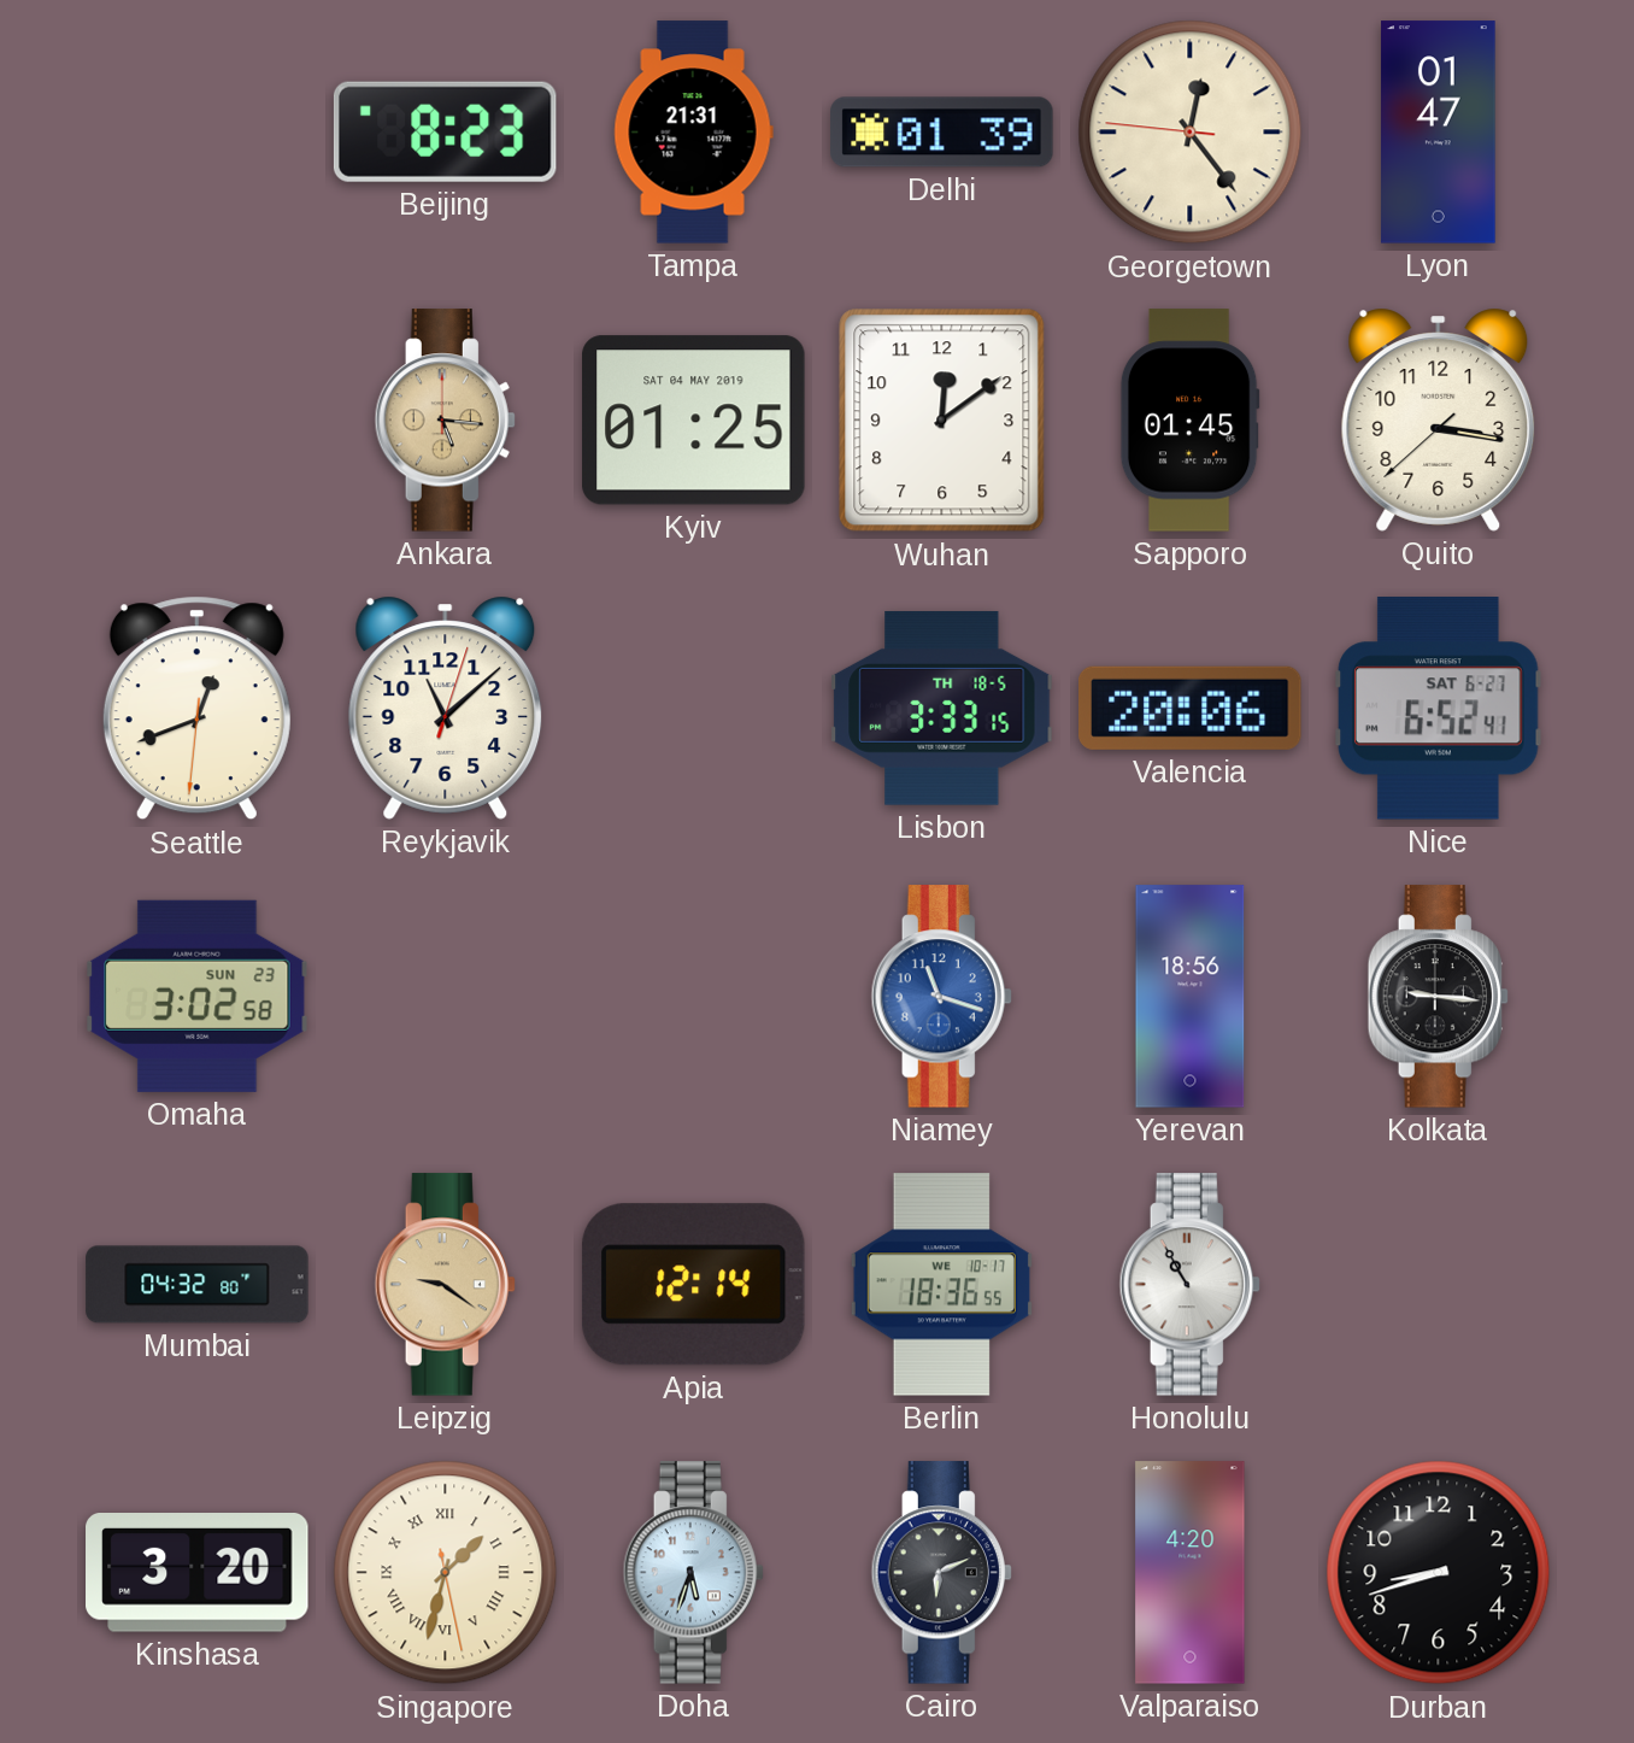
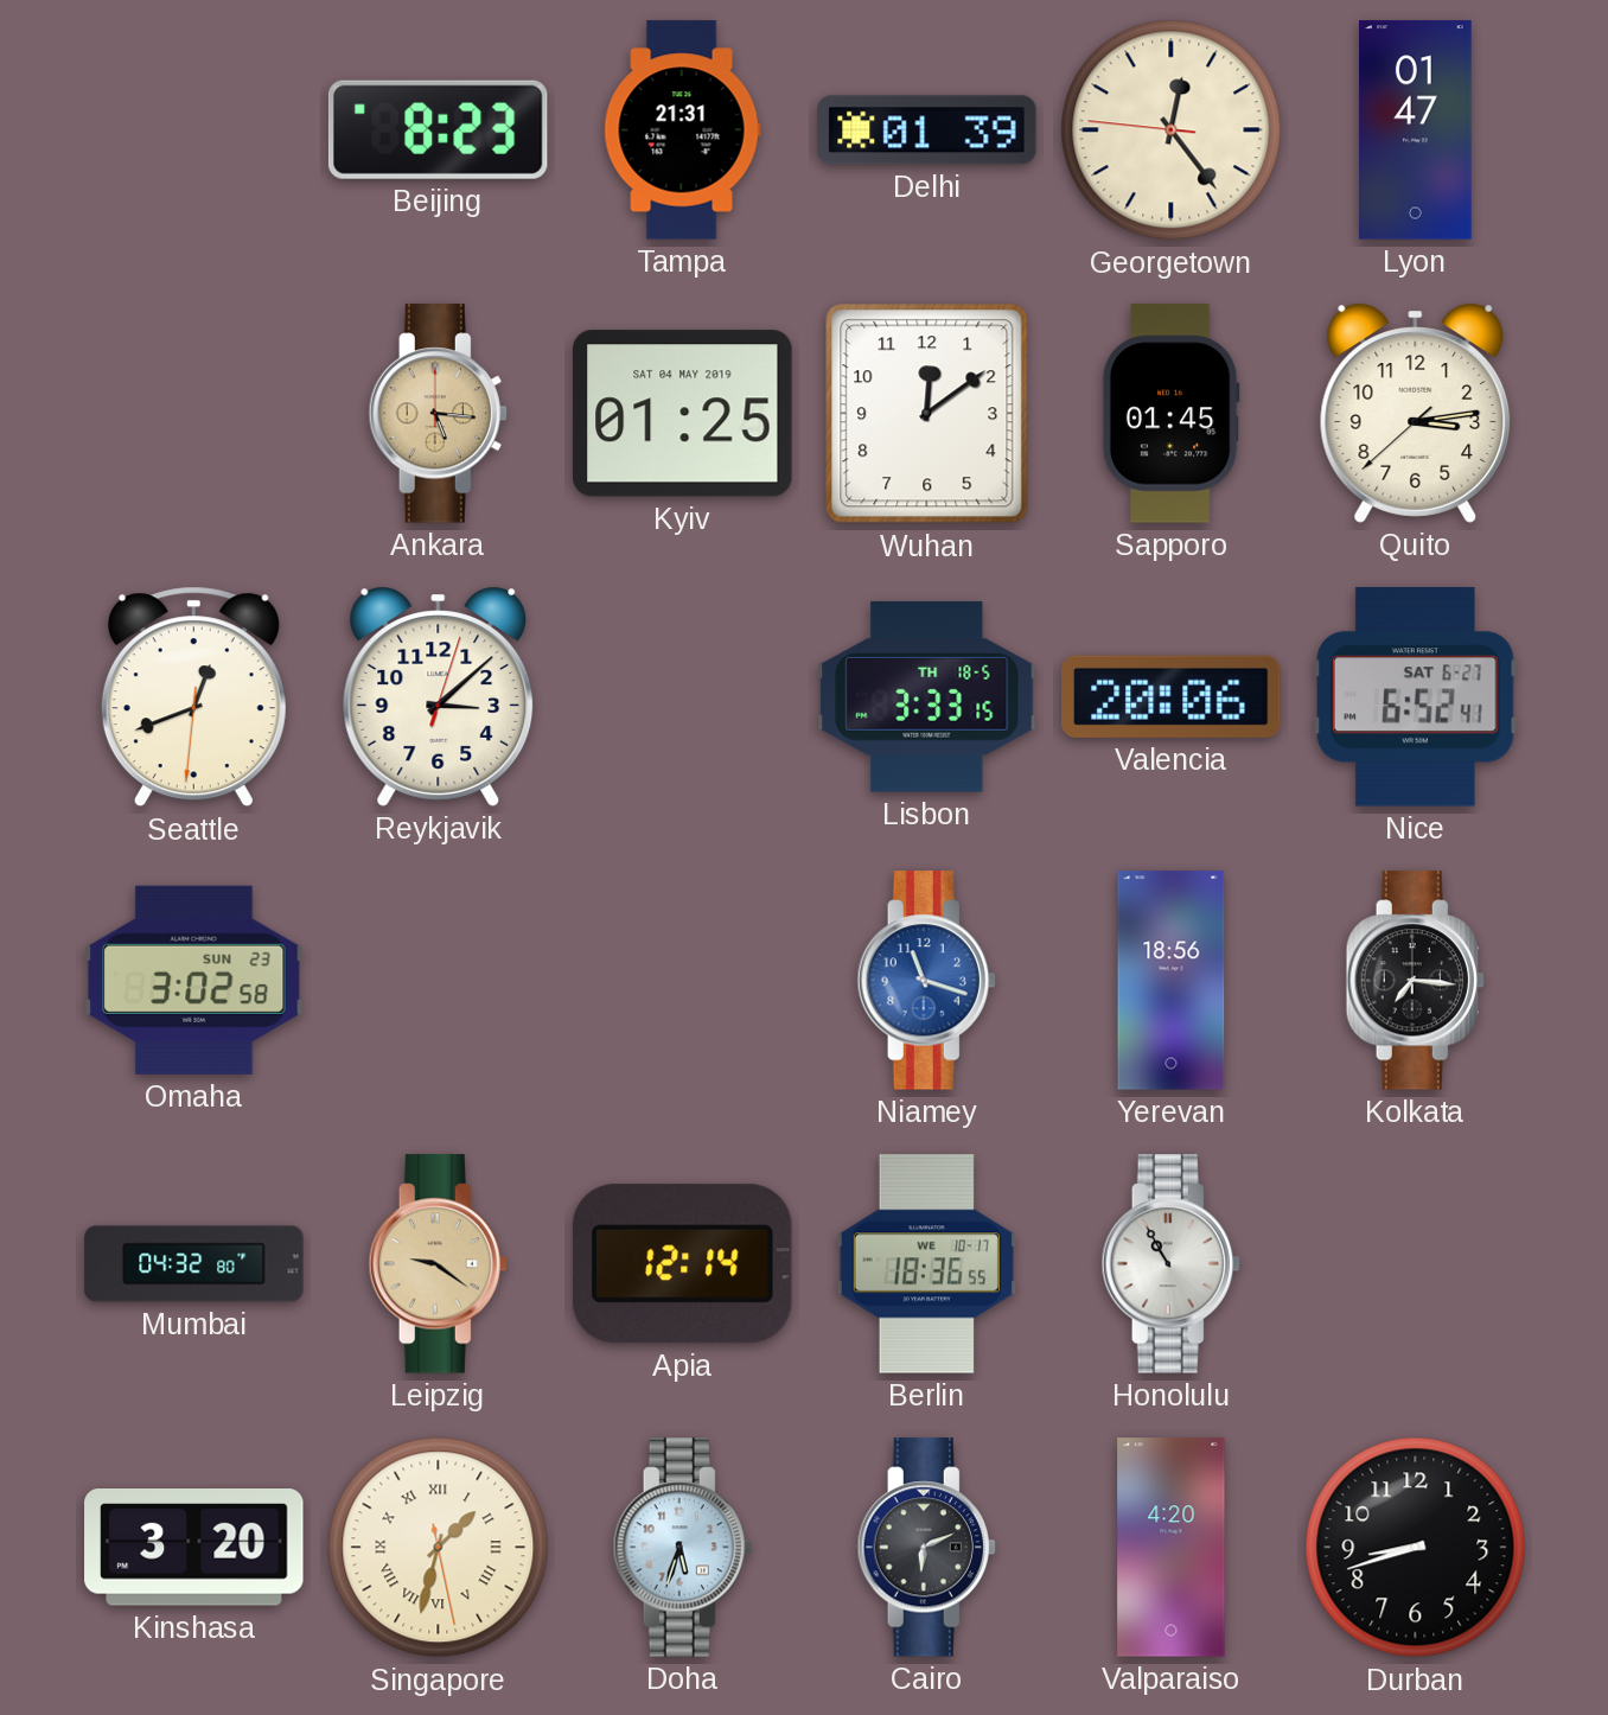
Quito: 3:16 -> 3:13
Reykjavik: 11:08 -> 3:08
Kolkata: 9:16 -> 7:16
